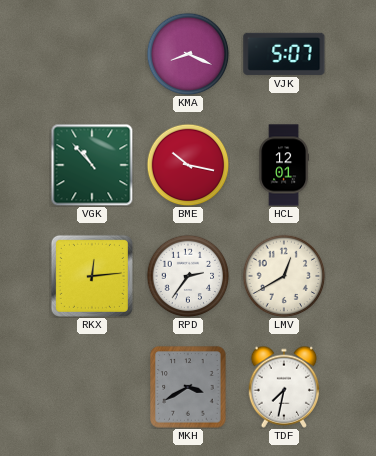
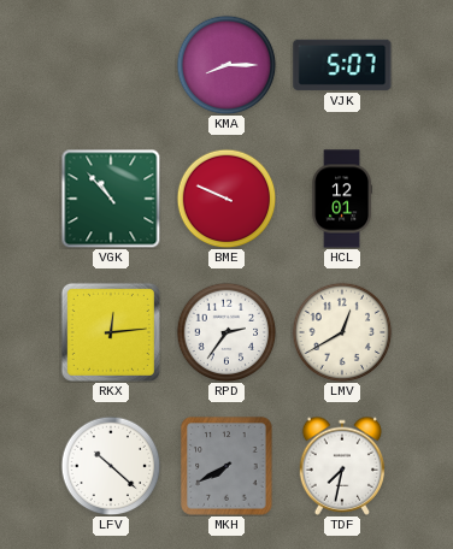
KMA: 8:19 -> 8:15
BME: 10:17 -> 9:49
LFV: none -> 10:22
MKH: 3:40 -> 7:40
